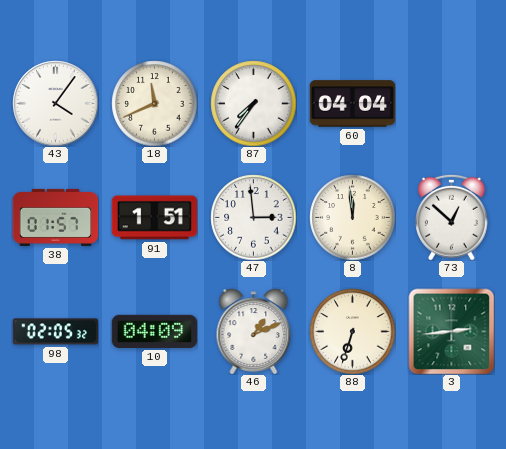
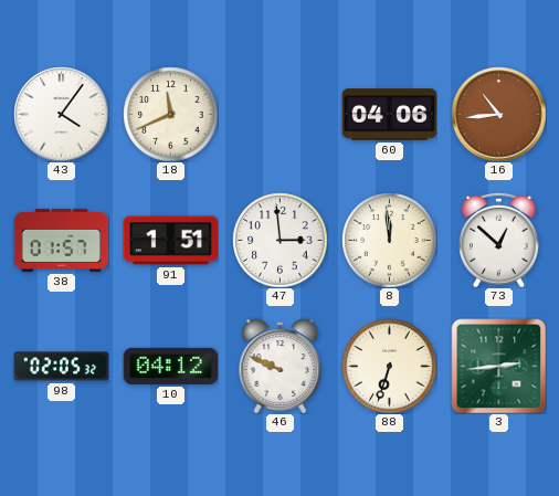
87: 7:36 -> none
60: 04:04 -> 04:06
16: none -> 10:44
10: 04:09 -> 04:12
46: 1:11 -> 9:49
